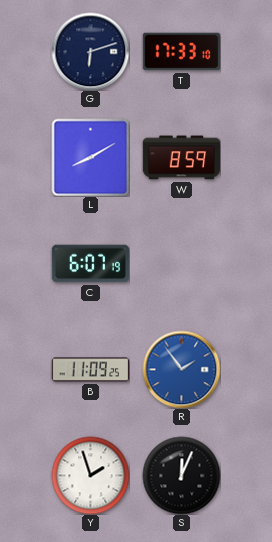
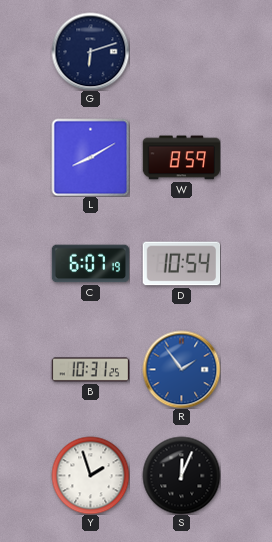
T: 17:33 -> none
D: none -> 10:54
B: 11:09 -> 10:31
